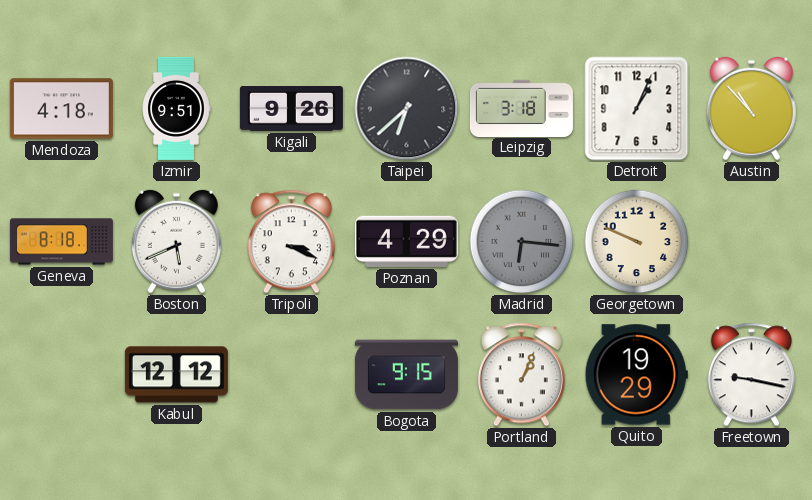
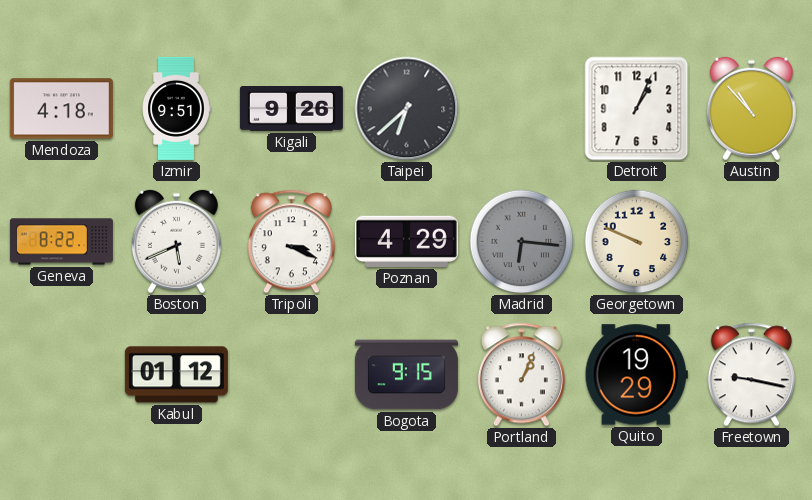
Leipzig: 3:18 -> none
Geneva: 8:18 -> 8:22
Kabul: 12:12 -> 01:12
